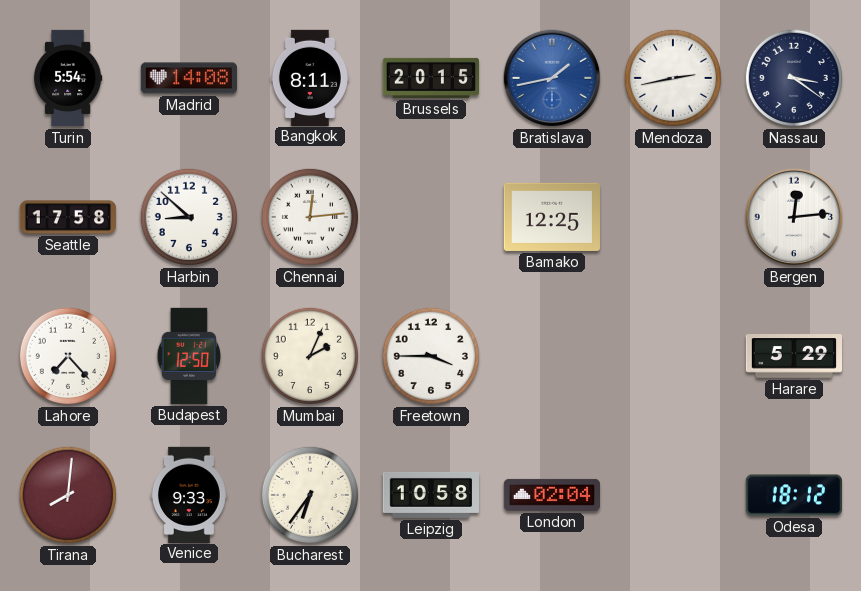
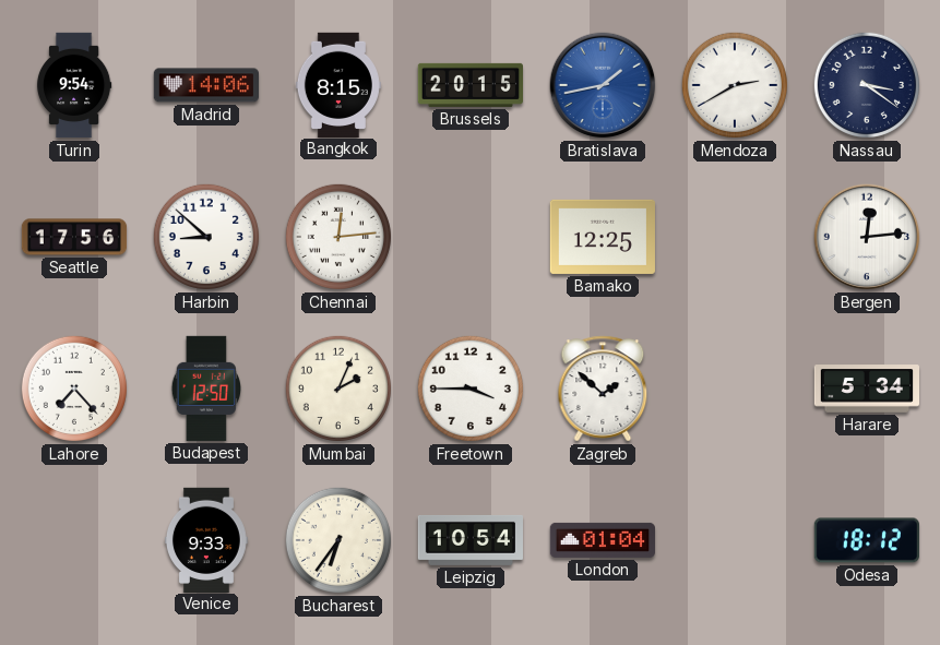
Turin: 5:54 -> 9:54
Madrid: 14:08 -> 14:06
Bangkok: 8:11 -> 8:15
Mendoza: 2:43 -> 2:40
Seattle: 17:58 -> 17:56
Zagreb: none -> 1:52
Harare: 5:29 -> 5:34
Tirana: 8:01 -> none
Leipzig: 10:58 -> 10:54
London: 02:04 -> 01:04
